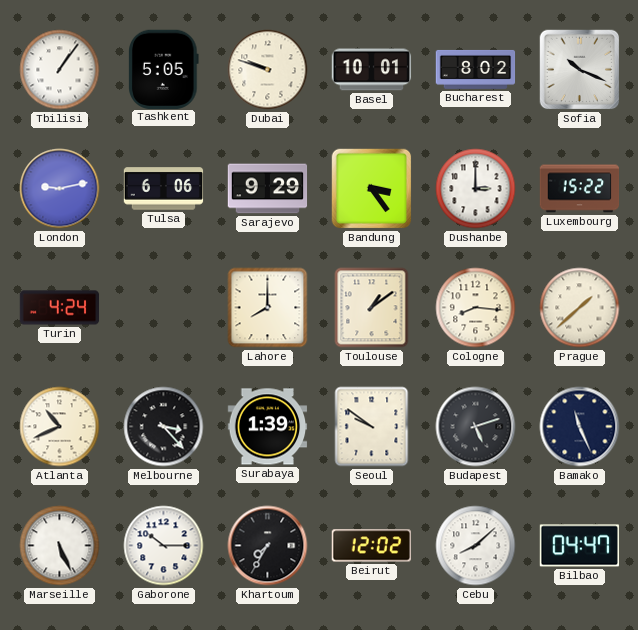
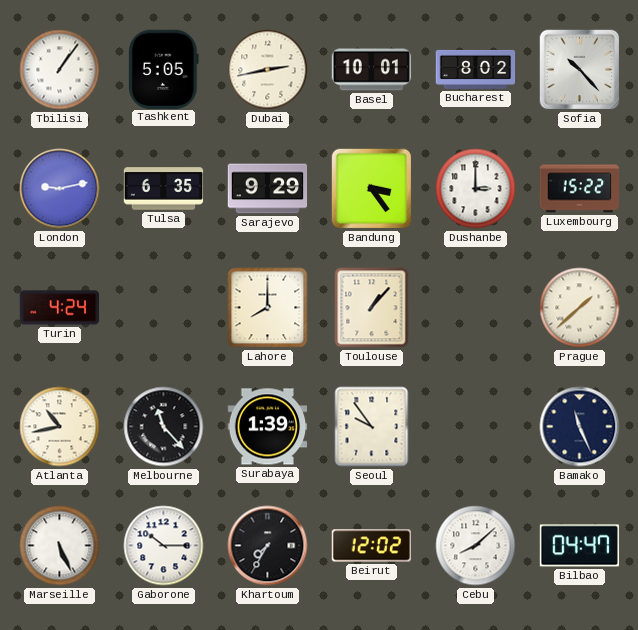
Dubai: 9:48 -> 2:43
Sofia: 10:19 -> 10:23
Tulsa: 6:06 -> 6:35
Toulouse: 1:09 -> 1:07
Cologne: 8:16 -> none
Atlanta: 10:41 -> 10:43
Melbourne: 3:23 -> 11:23
Seoul: 9:51 -> 9:54
Budapest: 5:12 -> none
